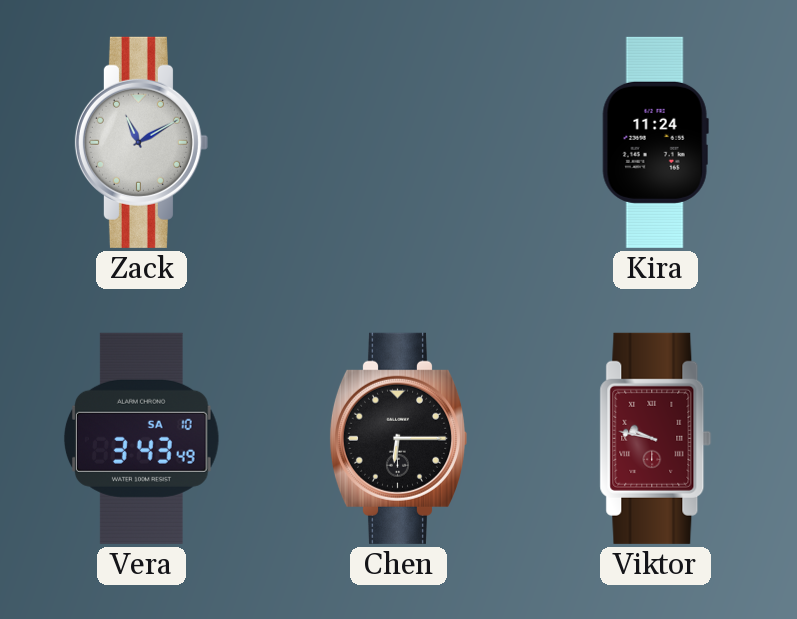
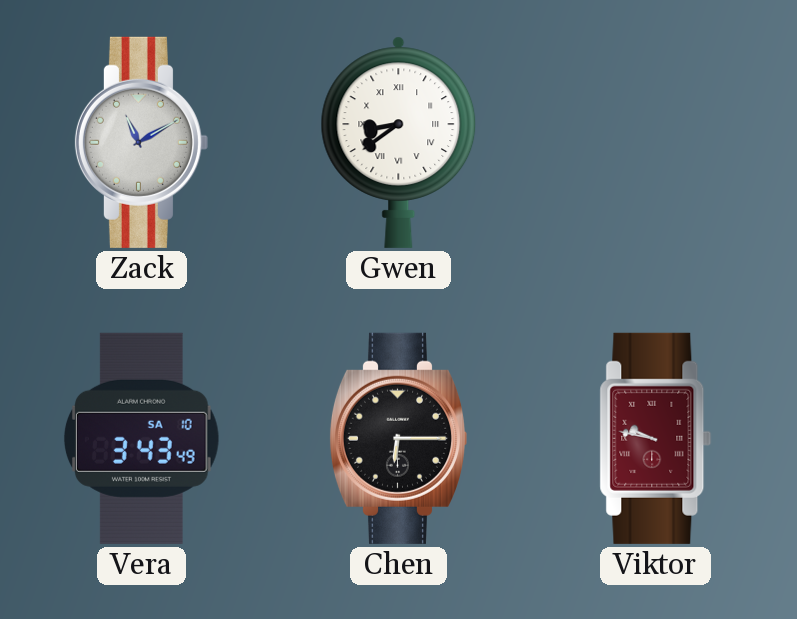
Gwen: none -> 8:39
Kira: 11:24 -> none
